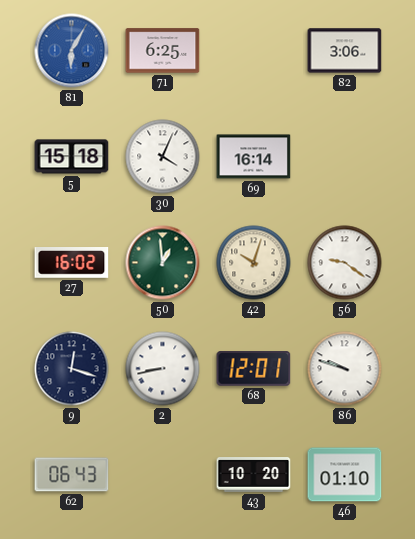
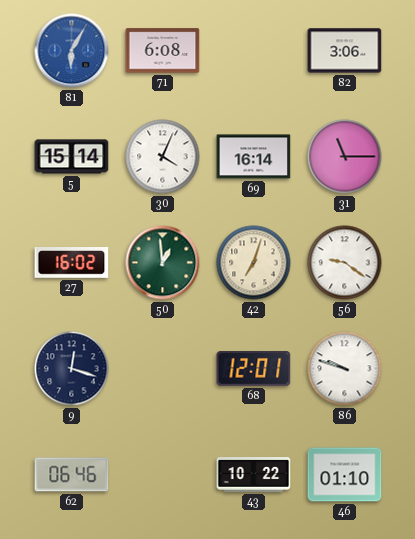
71: 6:25 -> 6:08
5: 15:18 -> 15:14
31: none -> 11:15
42: 10:03 -> 7:03
2: 8:43 -> none
62: 06:43 -> 06:46
43: 10:20 -> 10:22
